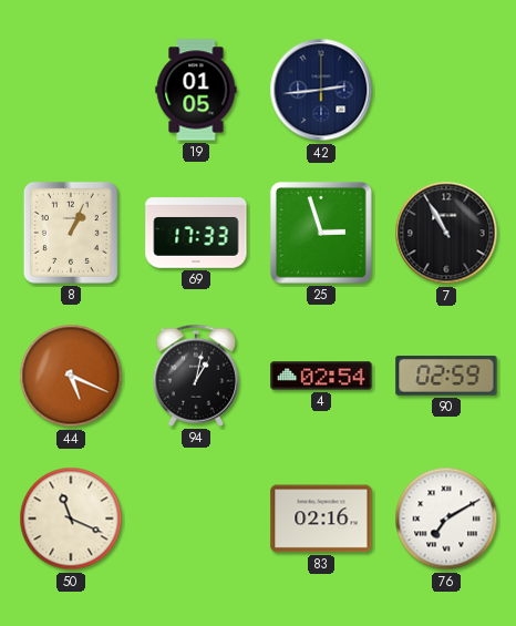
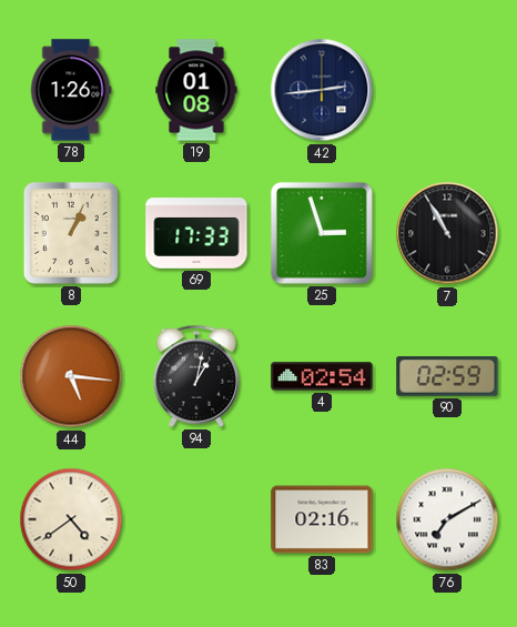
78: none -> 1:26
19: 01:05 -> 01:08
44: 5:19 -> 5:16
50: 11:19 -> 4:39
